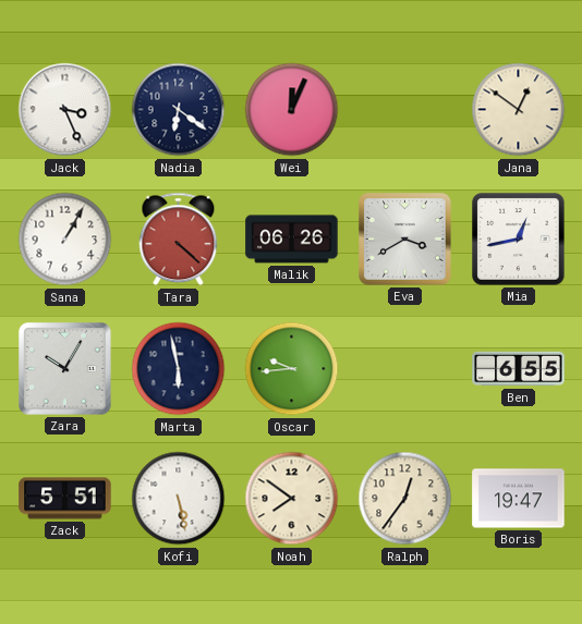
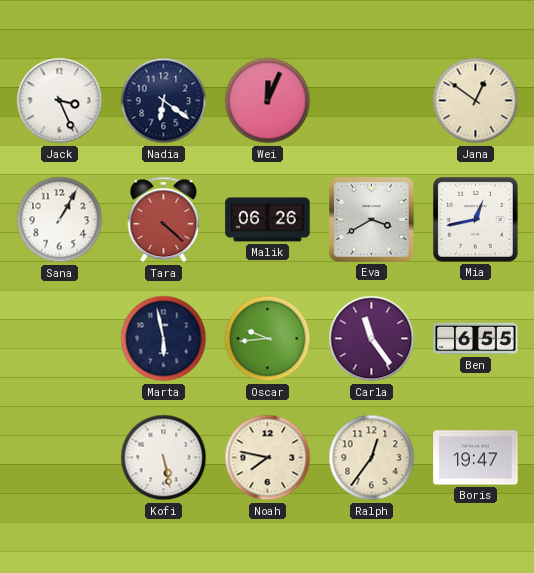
Zara: 10:05 -> none
Carla: none -> 11:24
Zack: 5:51 -> none
Noah: 7:51 -> 7:47
